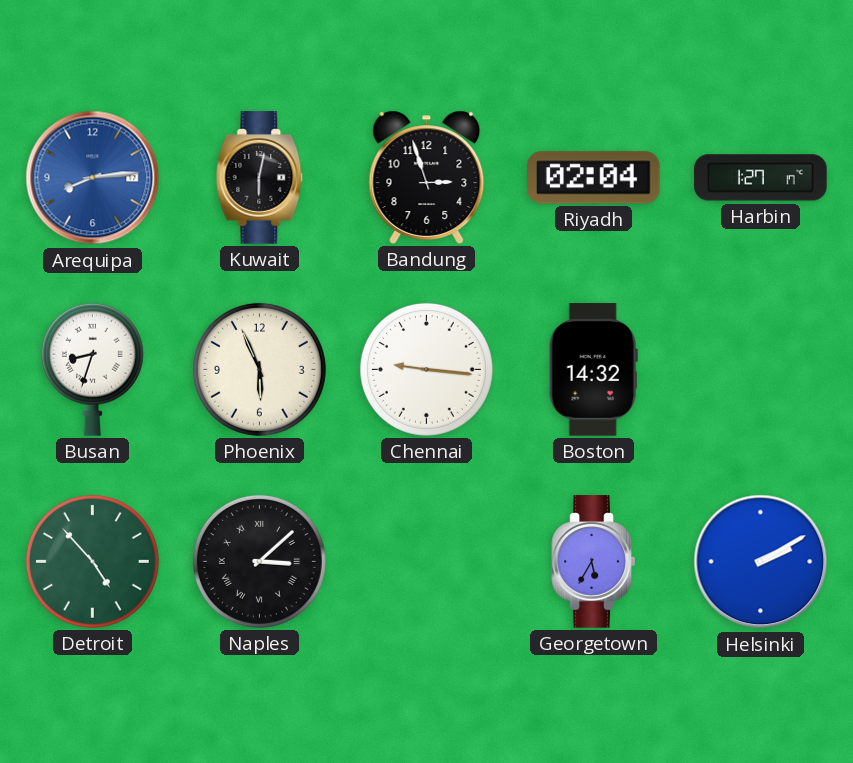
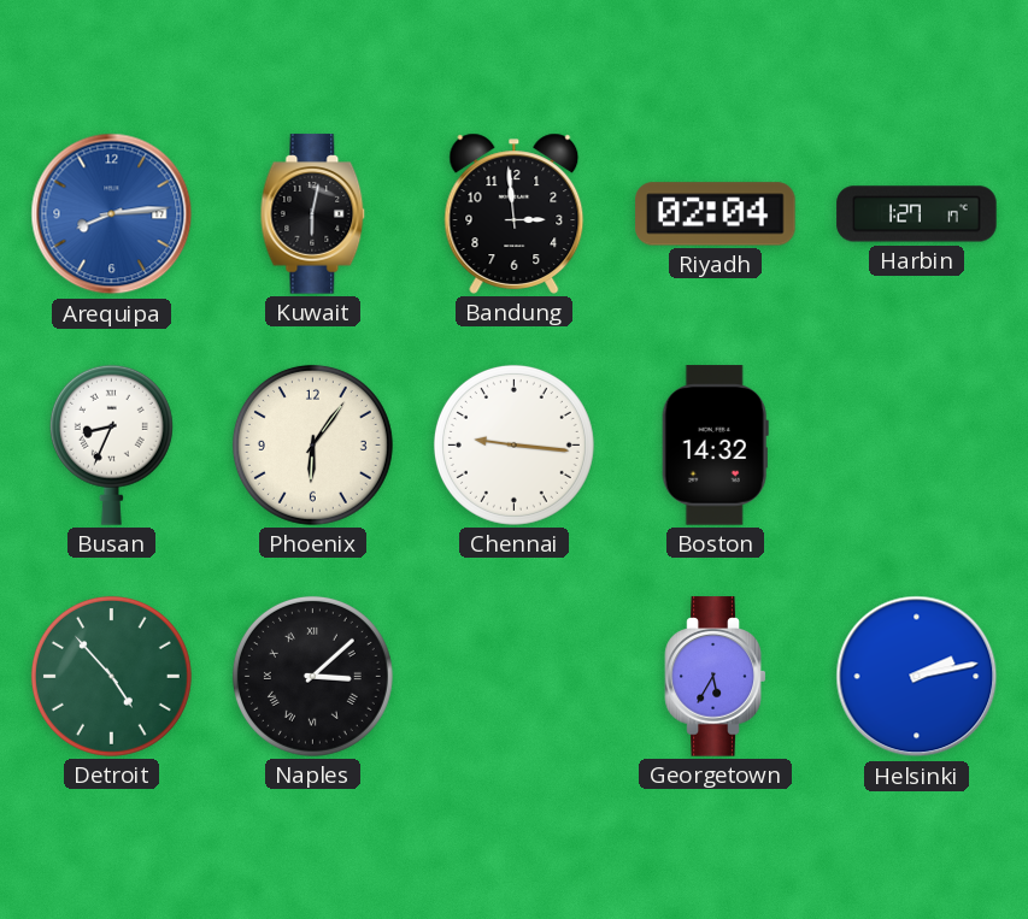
Bandung: 2:57 -> 2:59
Busan: 8:33 -> 8:34
Phoenix: 5:56 -> 6:06
Helsinki: 2:10 -> 2:13
